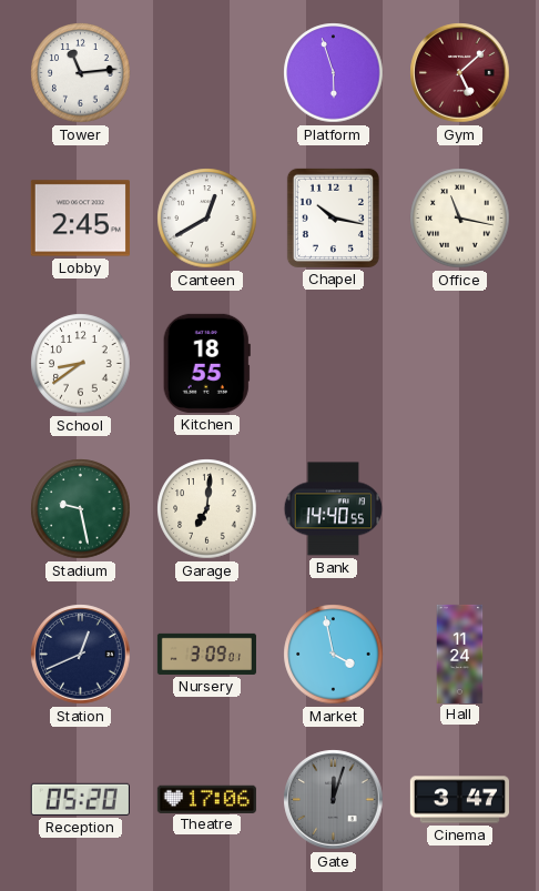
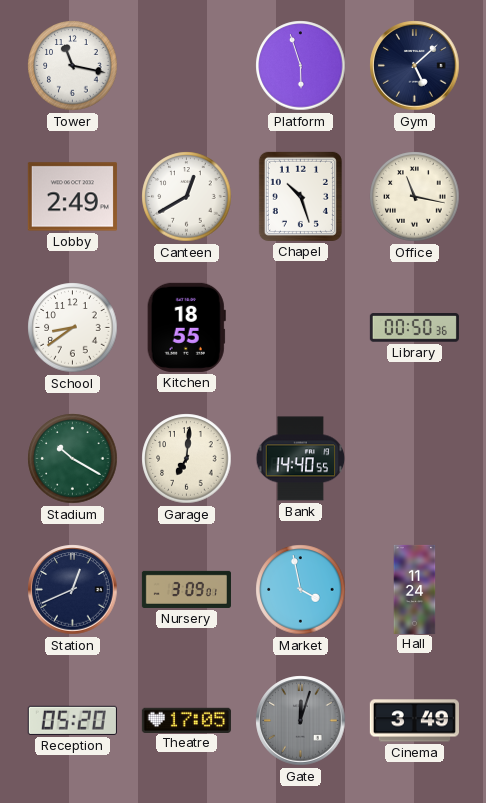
Tower: 11:14 -> 11:17
Gym dial: burgundy -> navy
Lobby: 2:45 -> 2:49
Chapel: 10:17 -> 10:27
Library: none -> 00:50
Stadium: 9:28 -> 10:20
Theatre: 17:06 -> 17:05
Cinema: 3:47 -> 3:49
